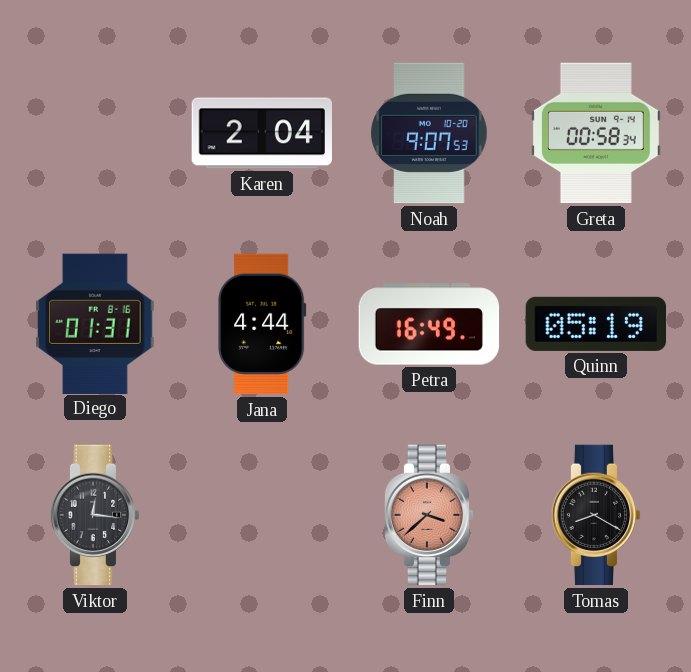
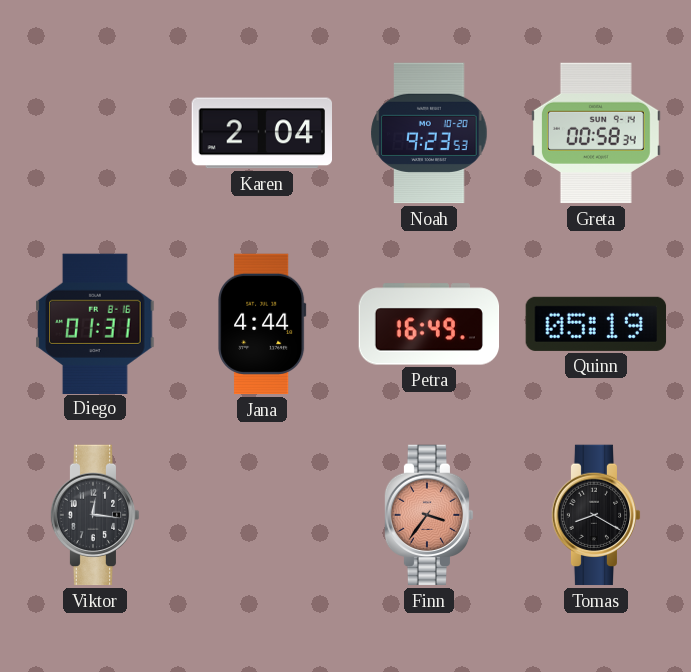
Noah: 9:07 -> 9:23
Finn: 3:38 -> 3:36
